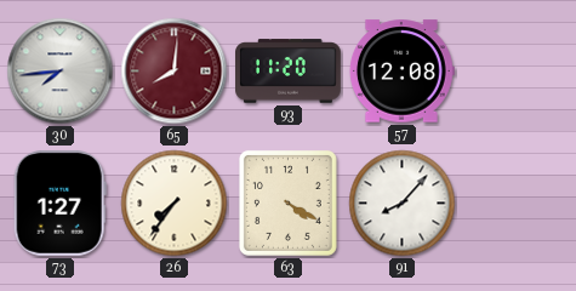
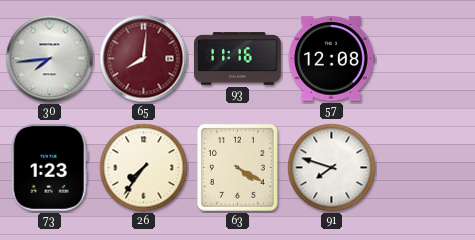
93: 11:20 -> 11:16
73: 1:27 -> 1:23
91: 8:07 -> 7:48
